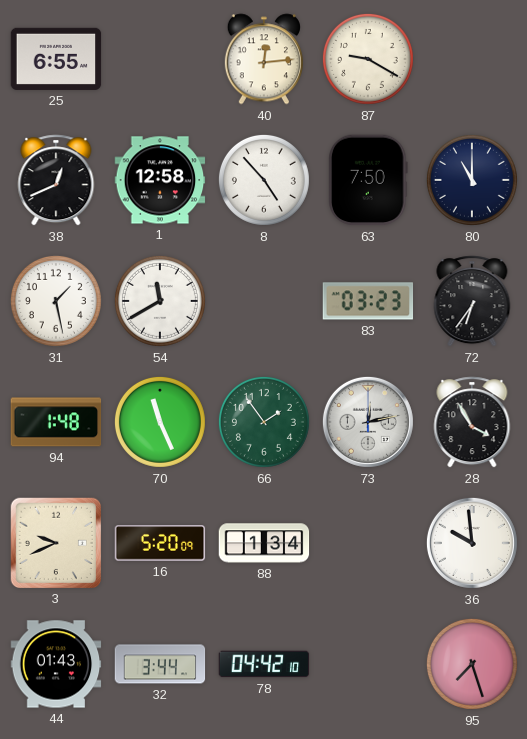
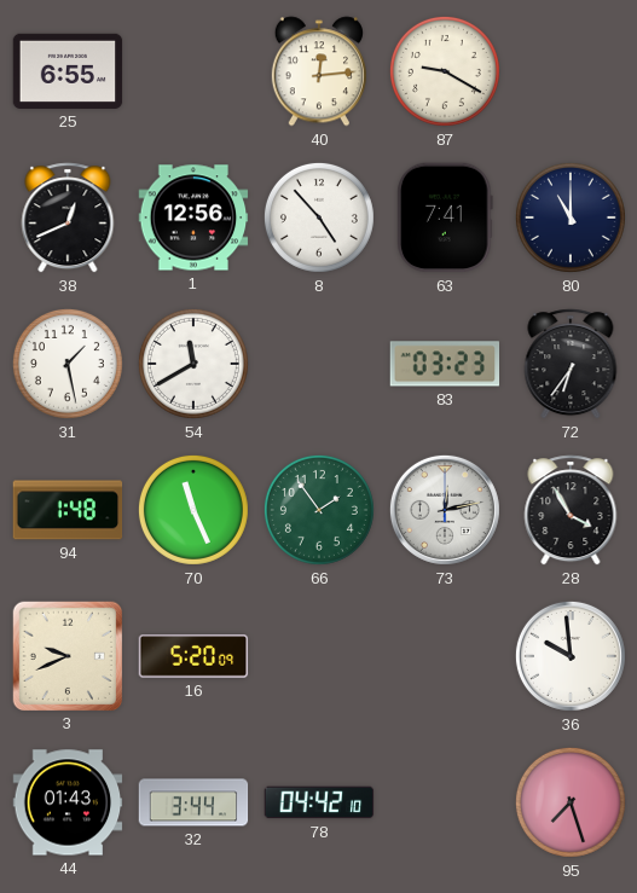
1: 12:58 -> 12:56
63: 7:50 -> 7:41
88: 1:34 -> none
